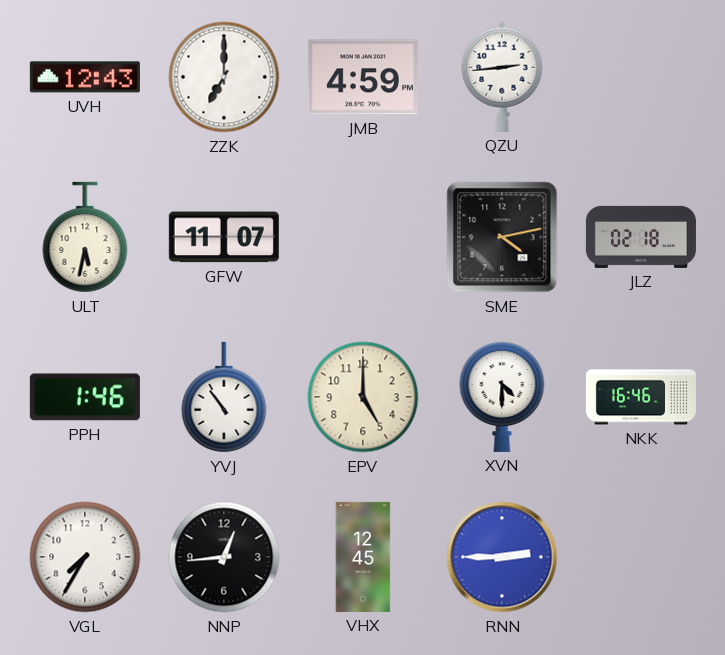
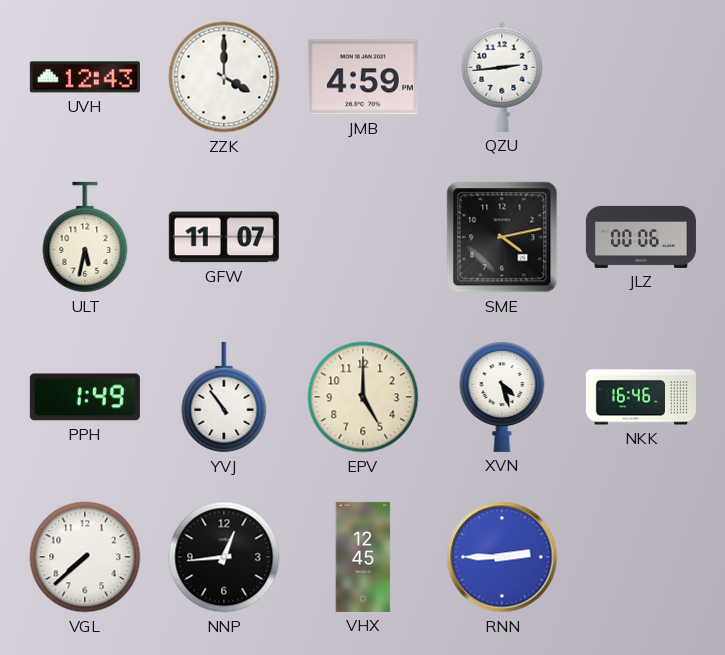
ZZK: 7:00 -> 4:00
JLZ: 02:18 -> 00:06
PPH: 1:46 -> 1:49
XVN: 4:30 -> 4:27
VGL: 7:35 -> 7:38
